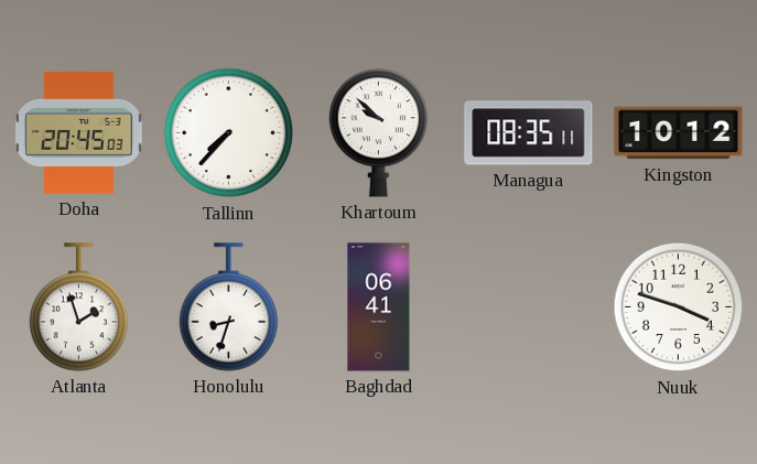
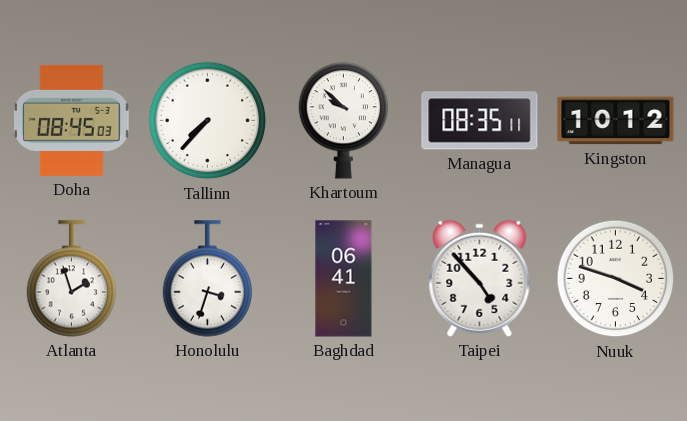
Doha: 20:45 -> 08:45
Honolulu: 8:33 -> 3:33
Taipei: none -> 4:53
